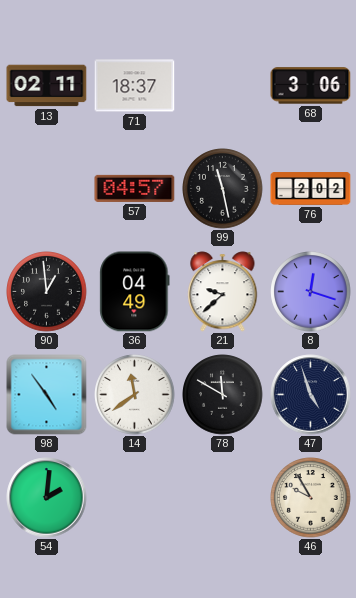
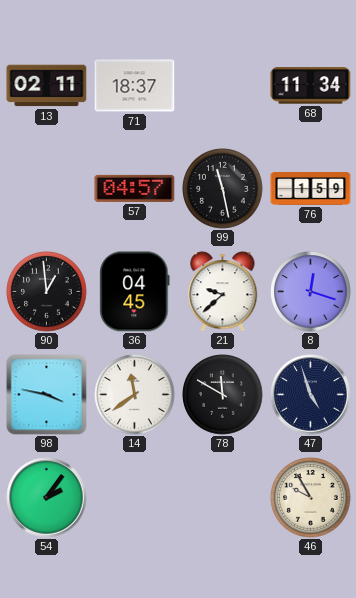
68: 3:06 -> 11:34
76: 2:02 -> 1:59
36: 04:49 -> 04:45
98: 4:54 -> 3:47
54: 2:01 -> 2:06
